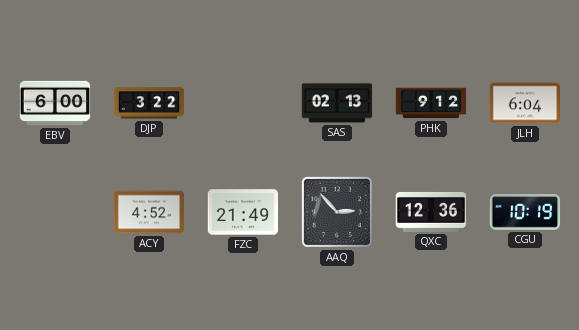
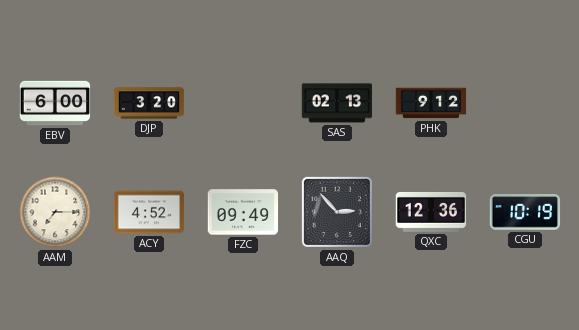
DJP: 3:22 -> 3:20
JLH: 6:04 -> none
AAM: none -> 7:15
FZC: 21:49 -> 09:49
